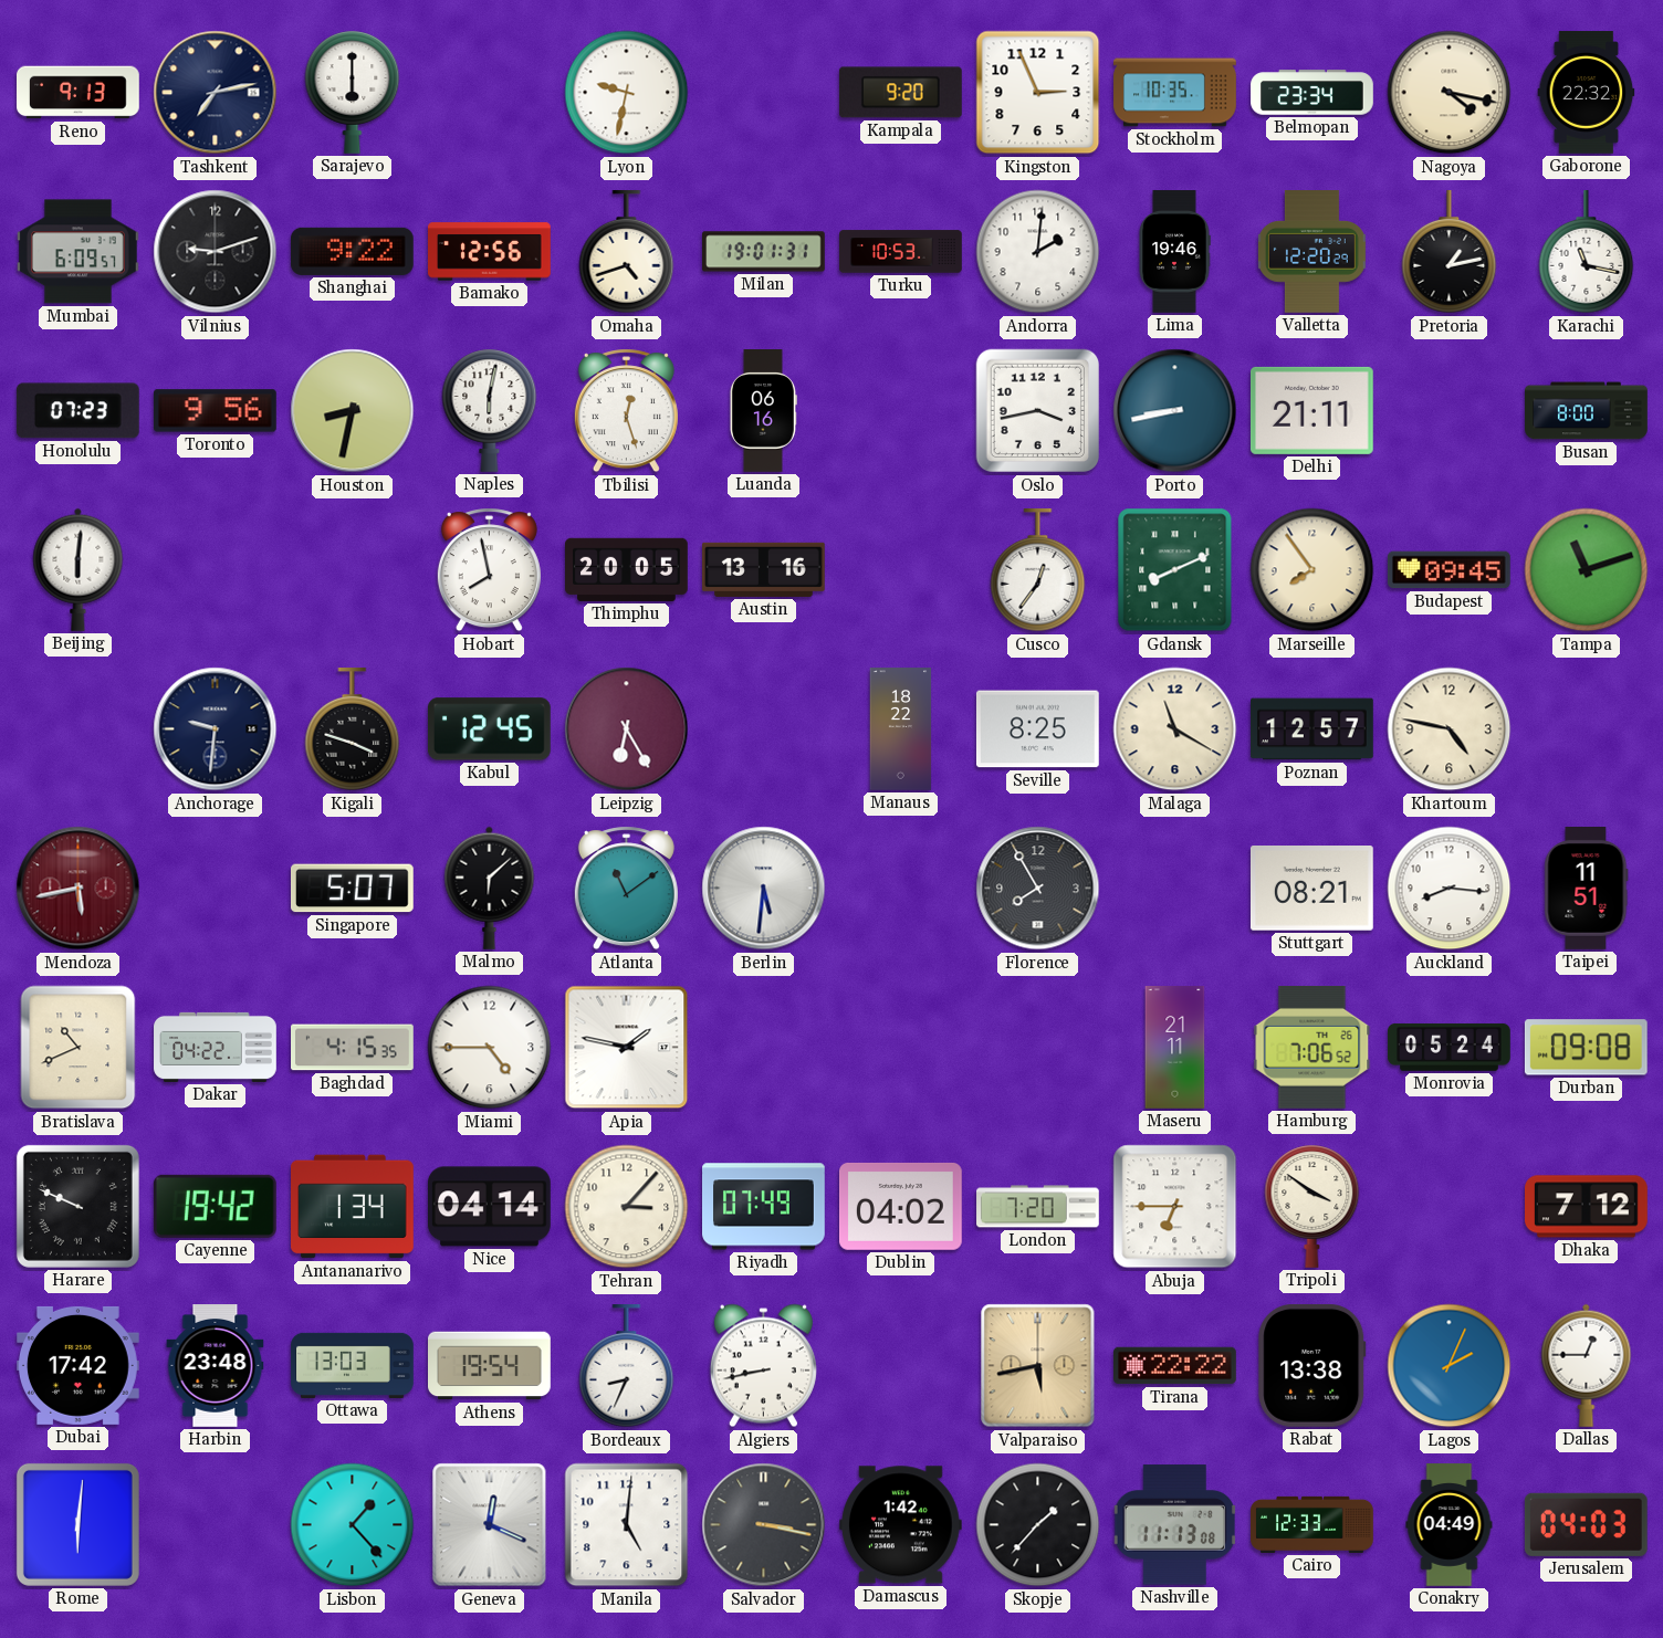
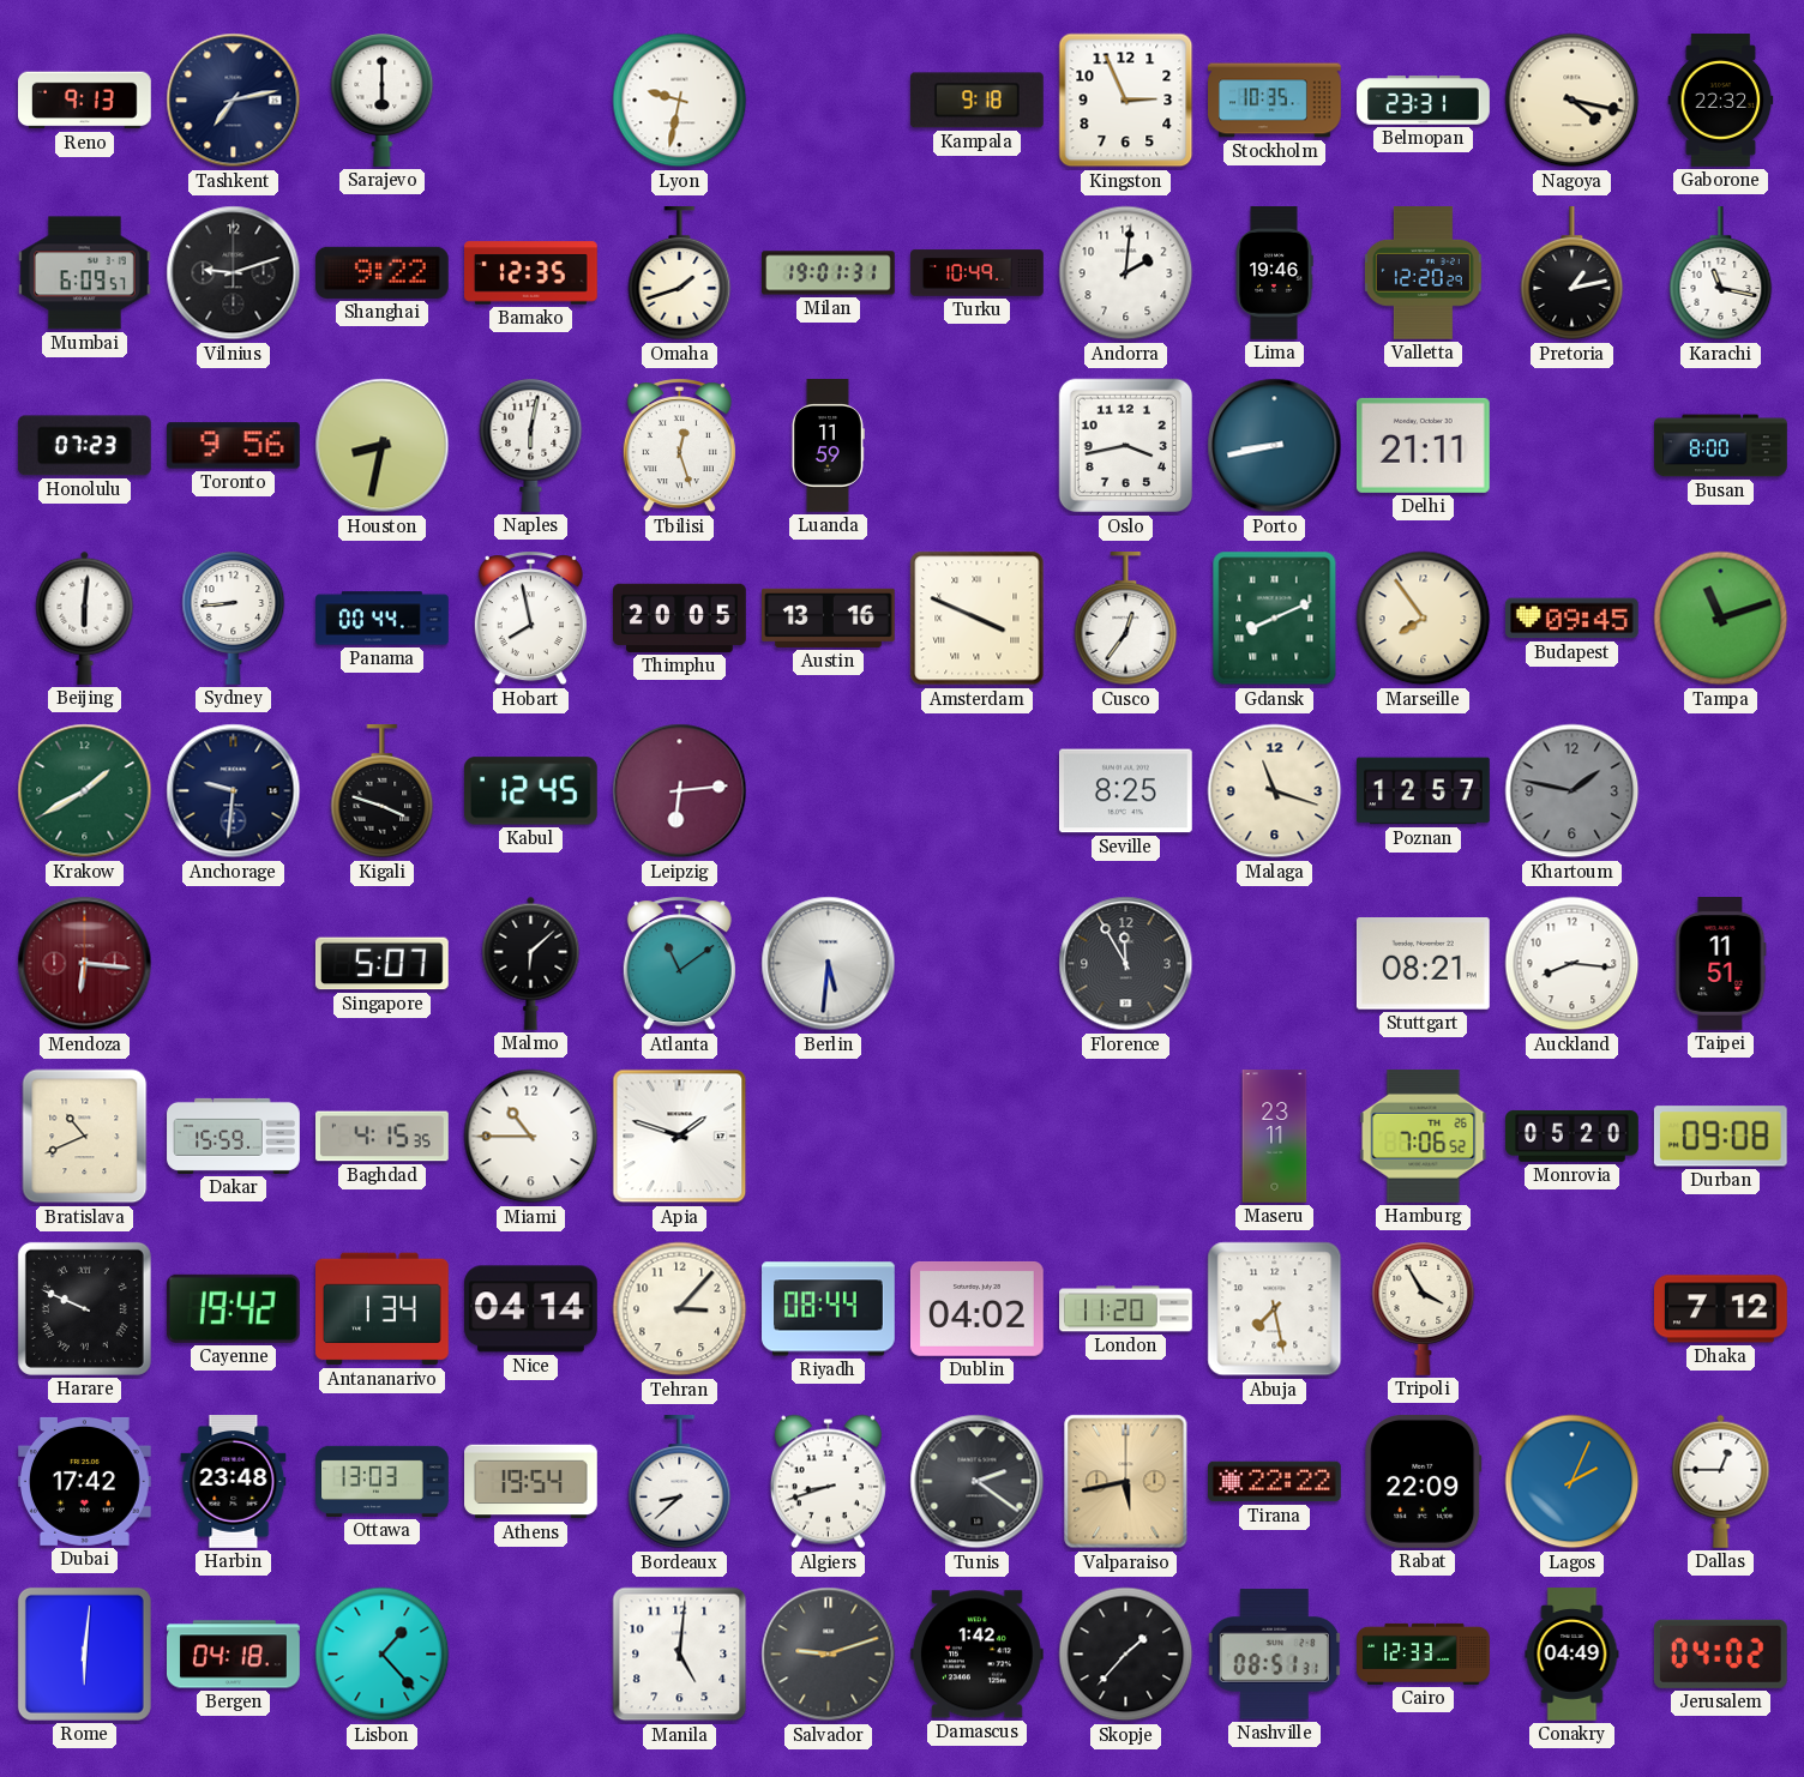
Kampala: 9:20 -> 9:18
Belmopan: 23:34 -> 23:31
Bamako: 12:56 -> 12:35
Omaha: 4:42 -> 1:42
Turku: 10:53 -> 10:49
Luanda: 06:16 -> 11:59
Sydney: none -> 8:44
Panama: none -> 00:44
Amsterdam: none -> 3:49
Krakow: none -> 1:40
Leipzig: 6:25 -> 6:14
Manaus: 18:22 -> none
Malaga: 11:20 -> 11:18
Khartoum: 4:47 -> 1:47
Khartoum dial: cream -> grey
Mendoza: 5:43 -> 6:16
Florence: 7:55 -> 11:55
Dakar: 04:22 -> 15:59
Miami: 4:45 -> 10:45
Apia: 1:47 -> 1:48
Maseru: 21:11 -> 23:11
Monrovia: 05:24 -> 05:20
Riyadh: 07:49 -> 08:44
London: 7:20 -> 11:20
Abuja: 6:45 -> 7:28
Tripoli: 3:51 -> 3:55
Bordeaux: 8:34 -> 8:38
Algiers: 8:43 -> 8:42
Tunis: none -> 2:21
Rabat: 13:38 -> 22:09
Bergen: none -> 04:18
Geneva: 12:19 -> none
Salvador: 3:17 -> 9:12
Nashville: 11:13 -> 08:51
Jerusalem: 04:03 -> 04:02
